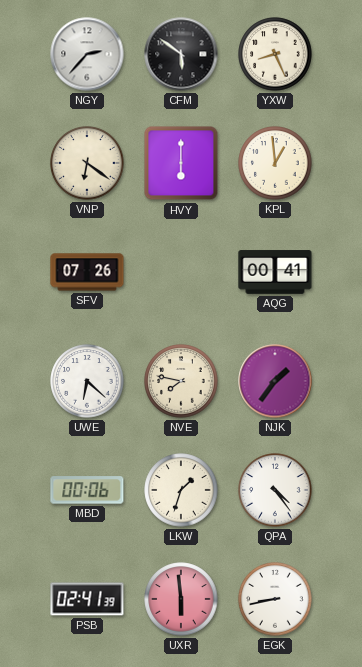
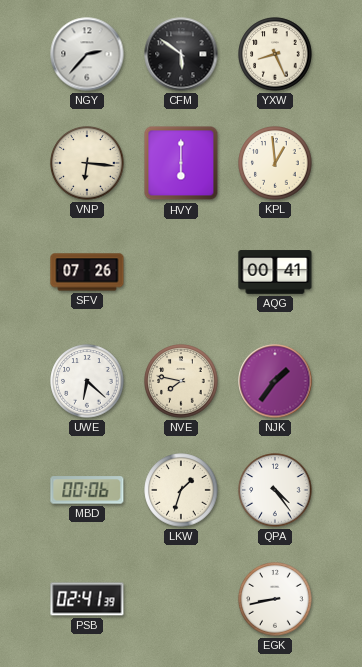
VNP: 6:21 -> 6:16
UXR: 5:59 -> none
